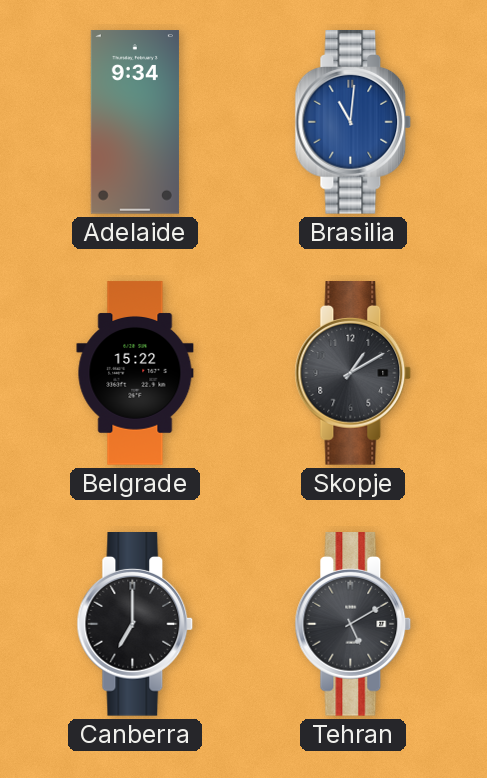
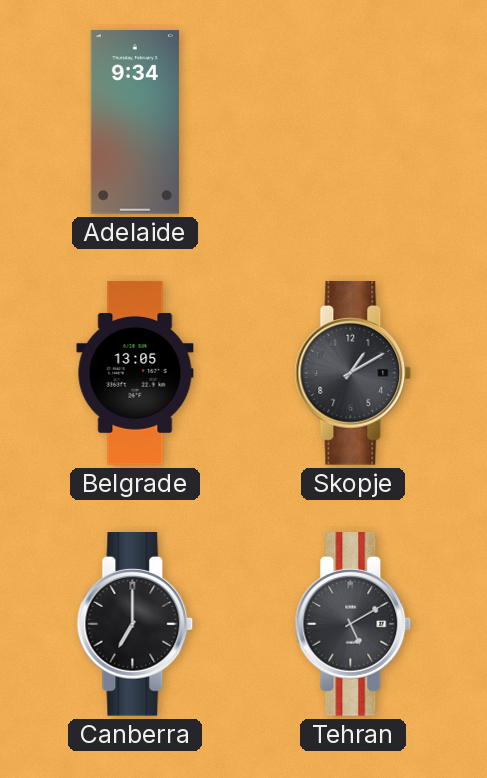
Brasilia: 11:01 -> none
Belgrade: 15:22 -> 13:05
